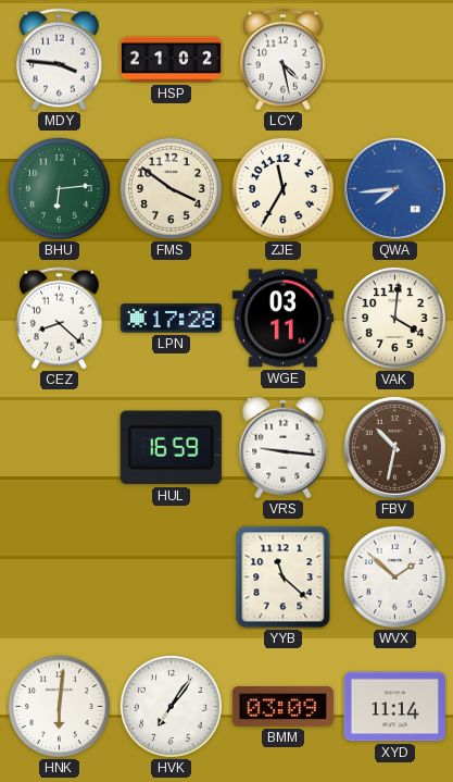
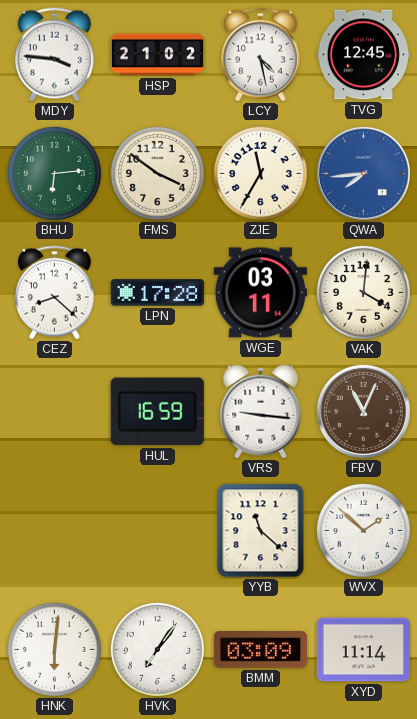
TVG: none -> 12:45
FBV: 10:32 -> 11:04
